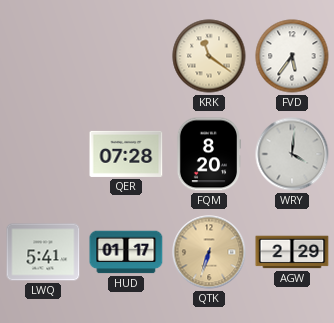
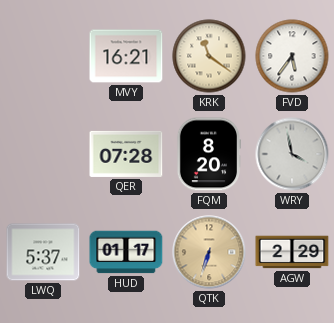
MVY: none -> 16:21
WRY: 4:01 -> 3:58
LWQ: 5:41 -> 5:37
